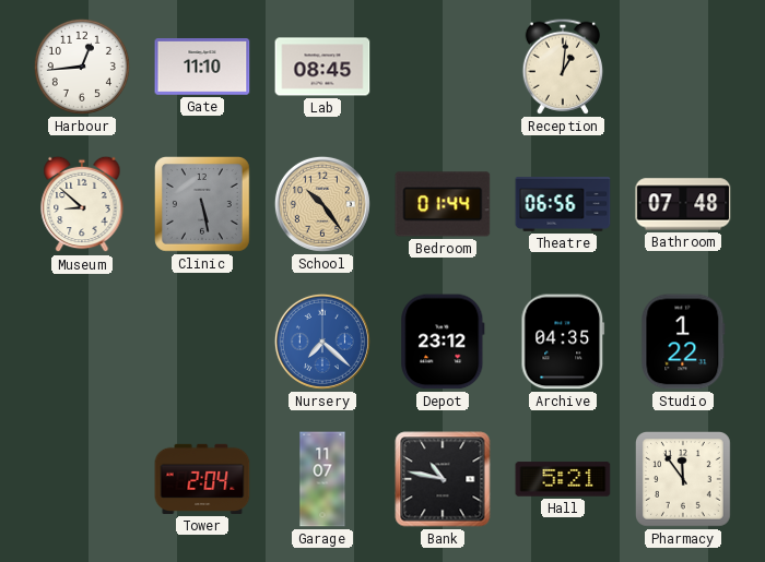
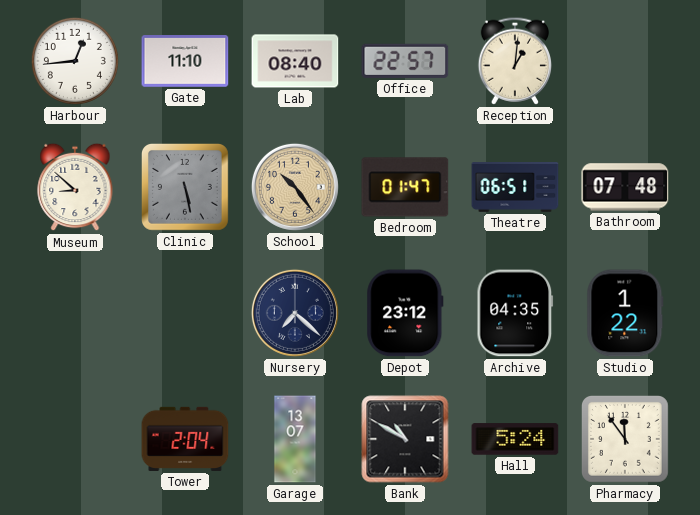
Lab: 08:45 -> 08:40
Office: none -> 22:57
Bedroom: 01:44 -> 01:47
Theatre: 06:56 -> 06:51
Nursery dial: blue -> navy
Garage: 11:07 -> 13:07
Bank: 10:47 -> 10:50
Hall: 5:21 -> 5:24
